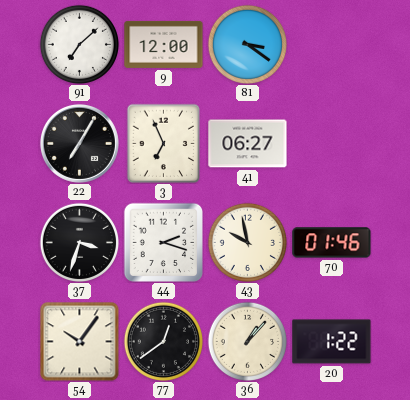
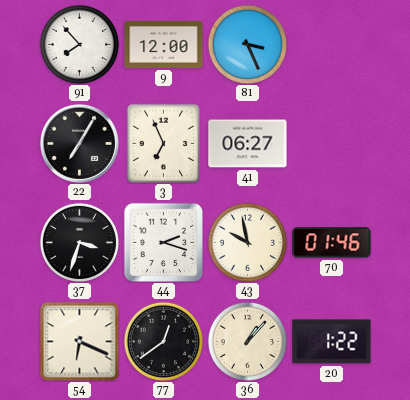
91: 7:08 -> 7:53
81: 3:21 -> 3:26
54: 10:06 -> 6:19
